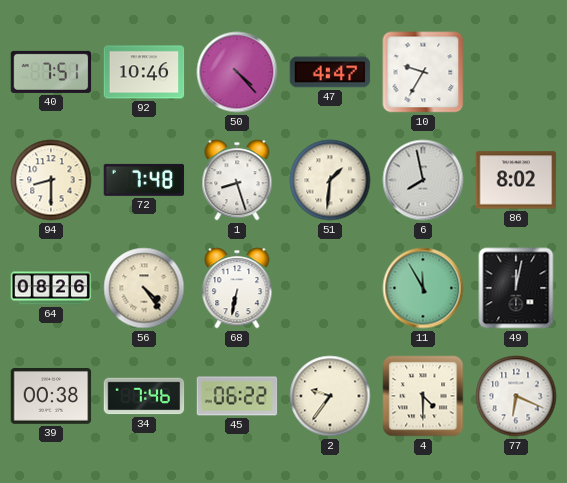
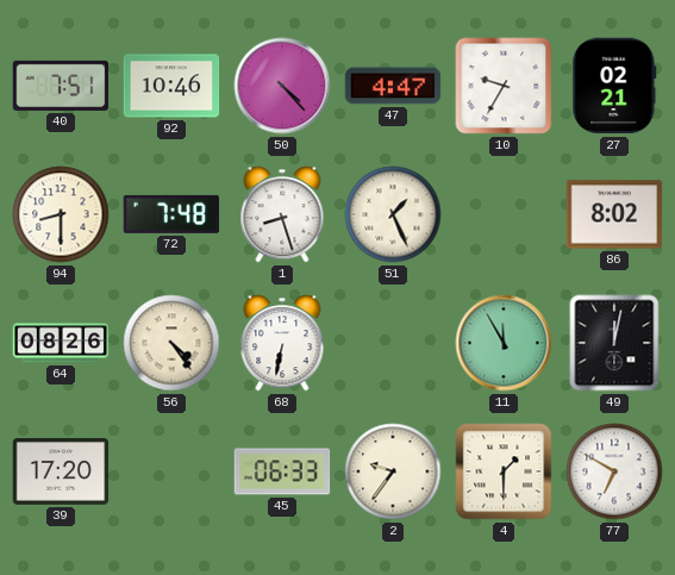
27: none -> 02:21
51: 1:31 -> 1:26
6: 7:58 -> none
39: 00:38 -> 17:20
34: 7:46 -> none
45: 06:22 -> 06:33
4: 4:30 -> 1:30
77: 6:19 -> 6:50
